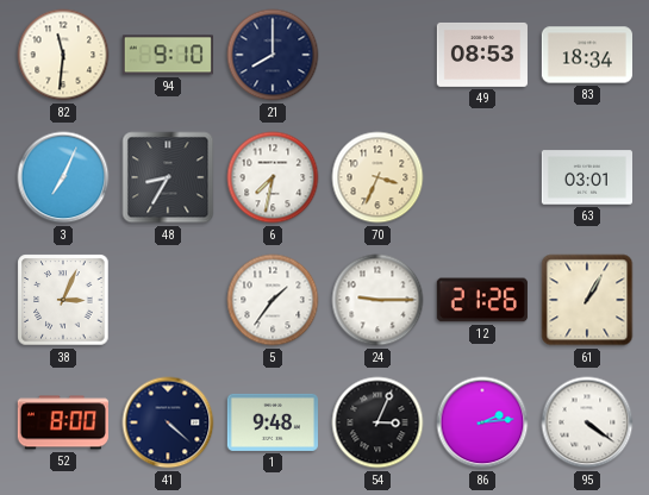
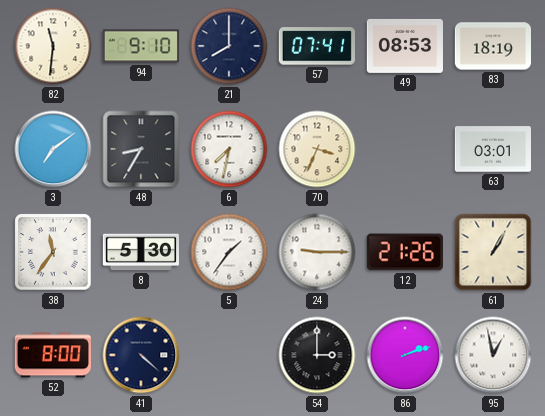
57: none -> 07:41
83: 18:34 -> 18:19
3: 7:04 -> 7:09
38: 3:04 -> 11:36
8: none -> 5:30
1: 9:48 -> none
54: 3:04 -> 3:00
86: 2:14 -> 2:12
95: 4:21 -> 12:58
